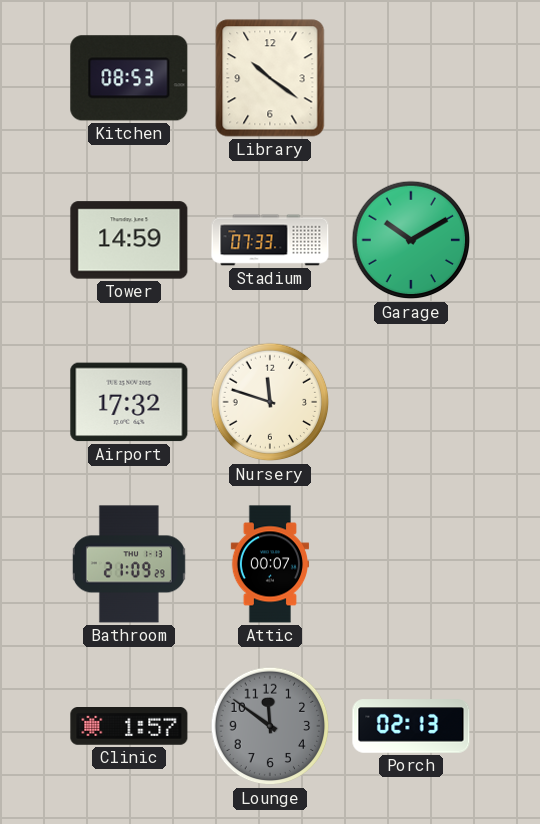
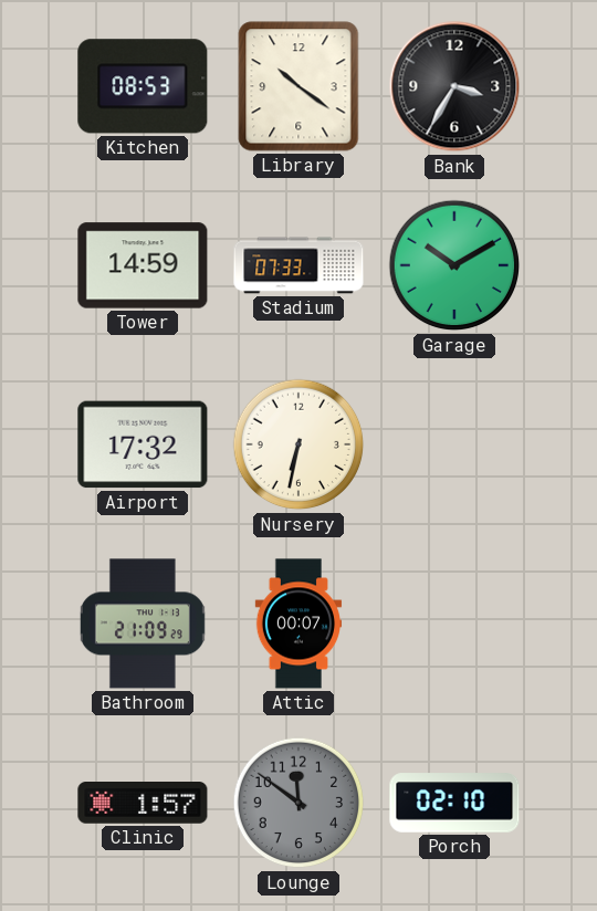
Bank: none -> 3:35
Nursery: 11:48 -> 6:32
Porch: 02:13 -> 02:10
